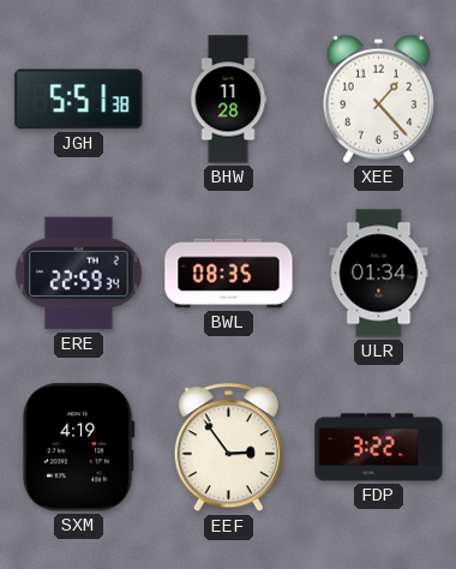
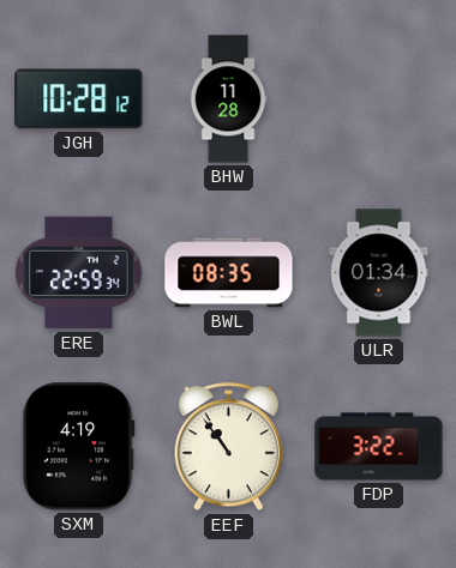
JGH: 5:51 -> 10:28
XEE: 1:23 -> none
EEF: 2:54 -> 10:54
